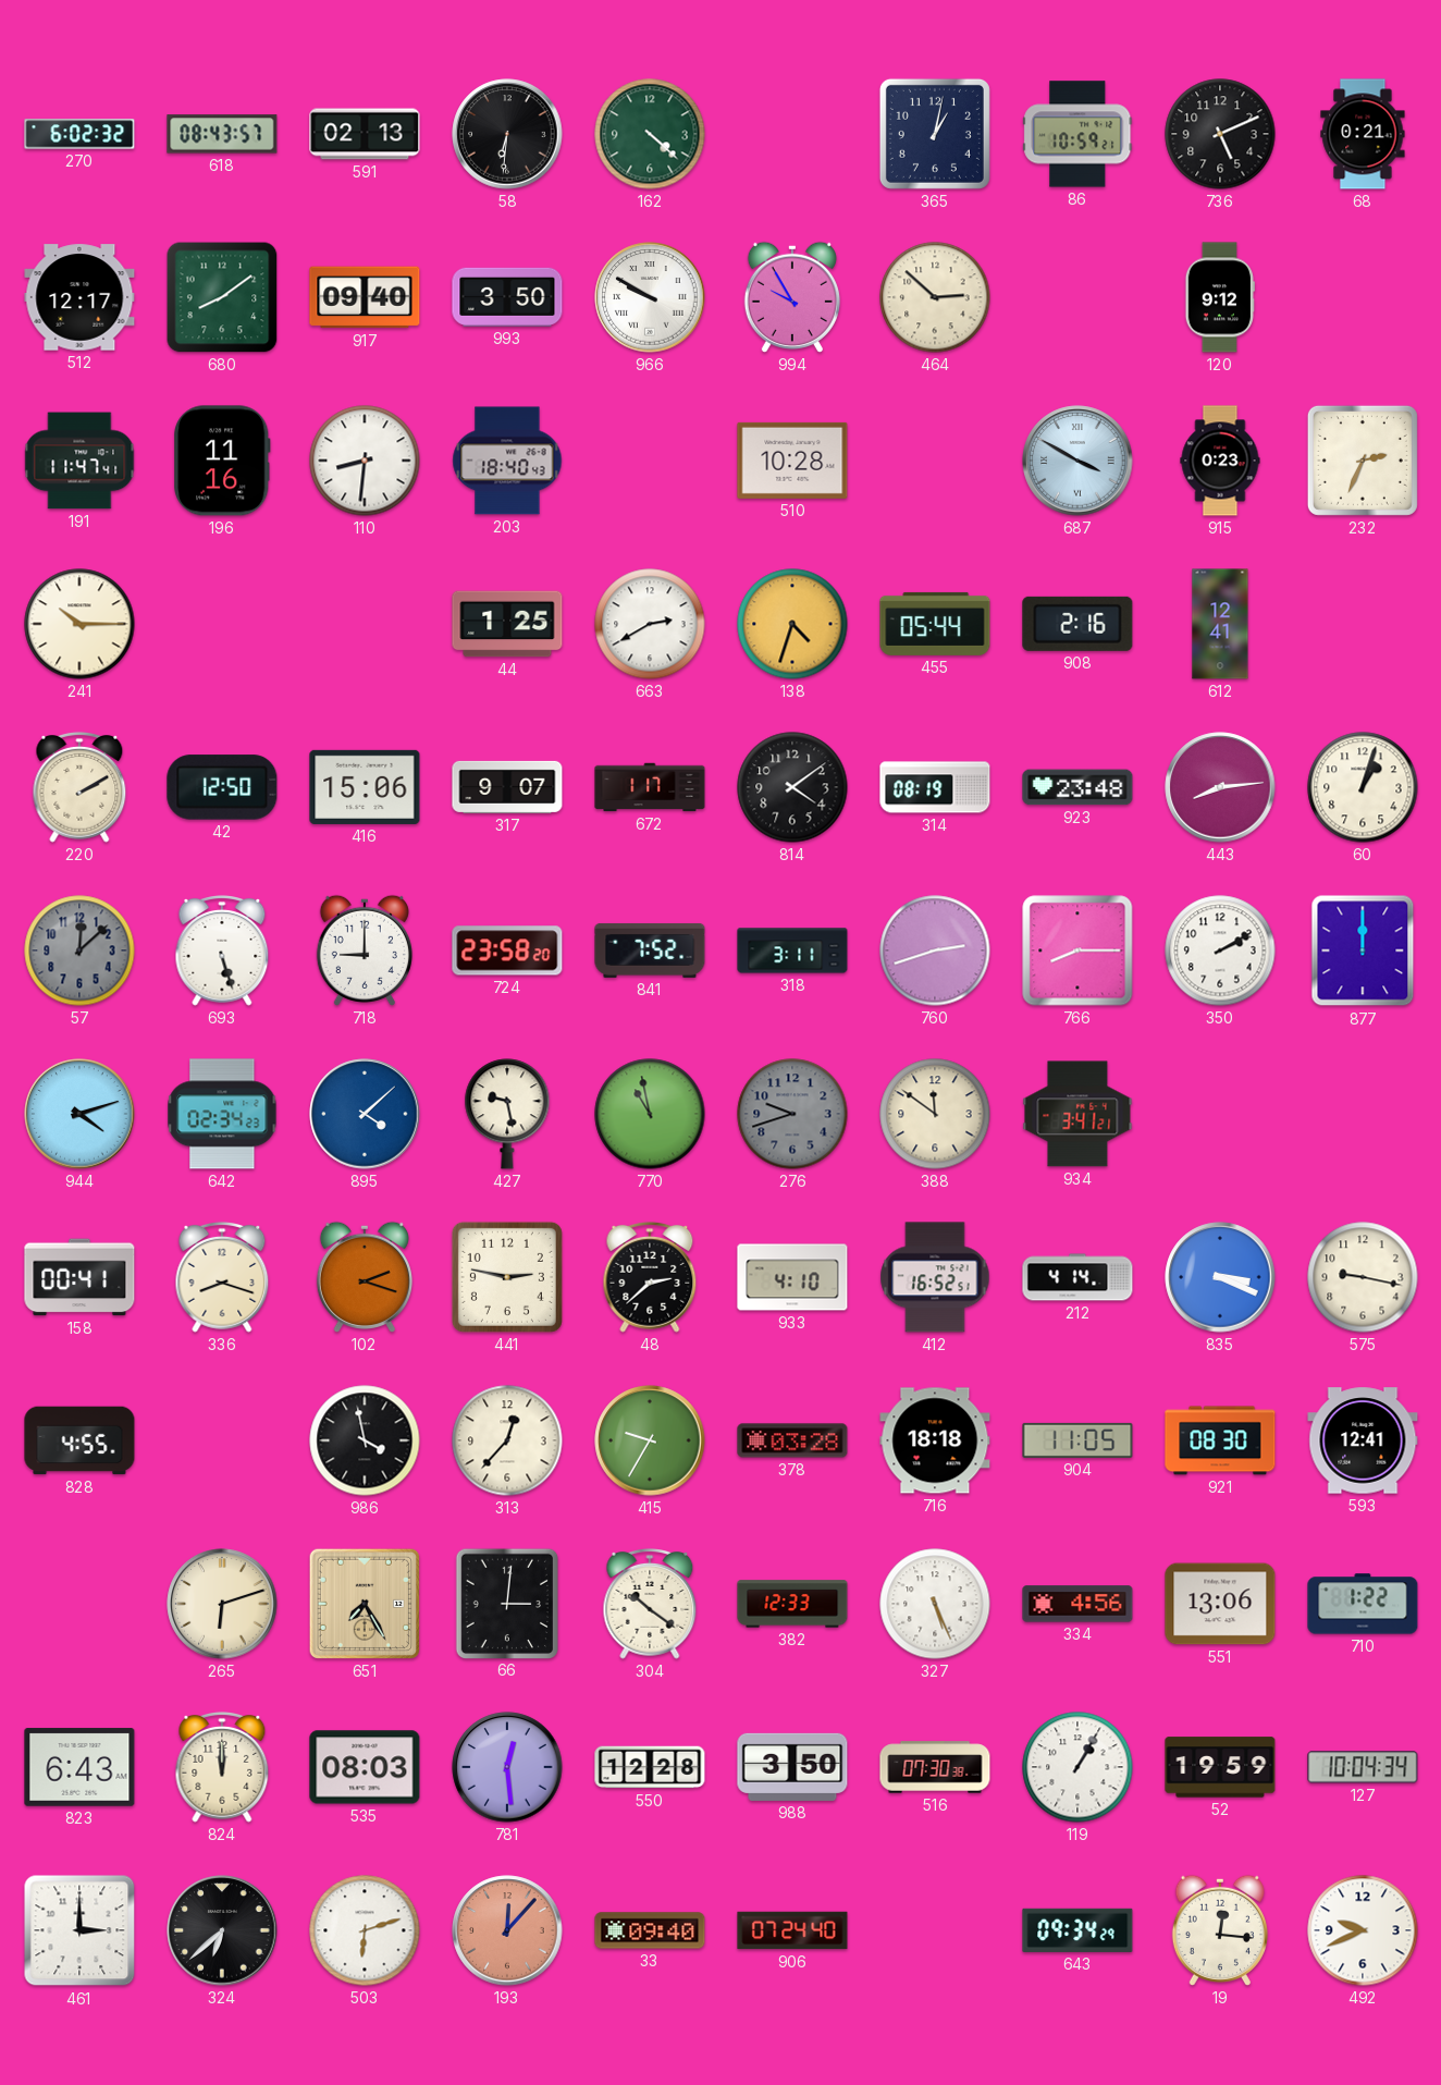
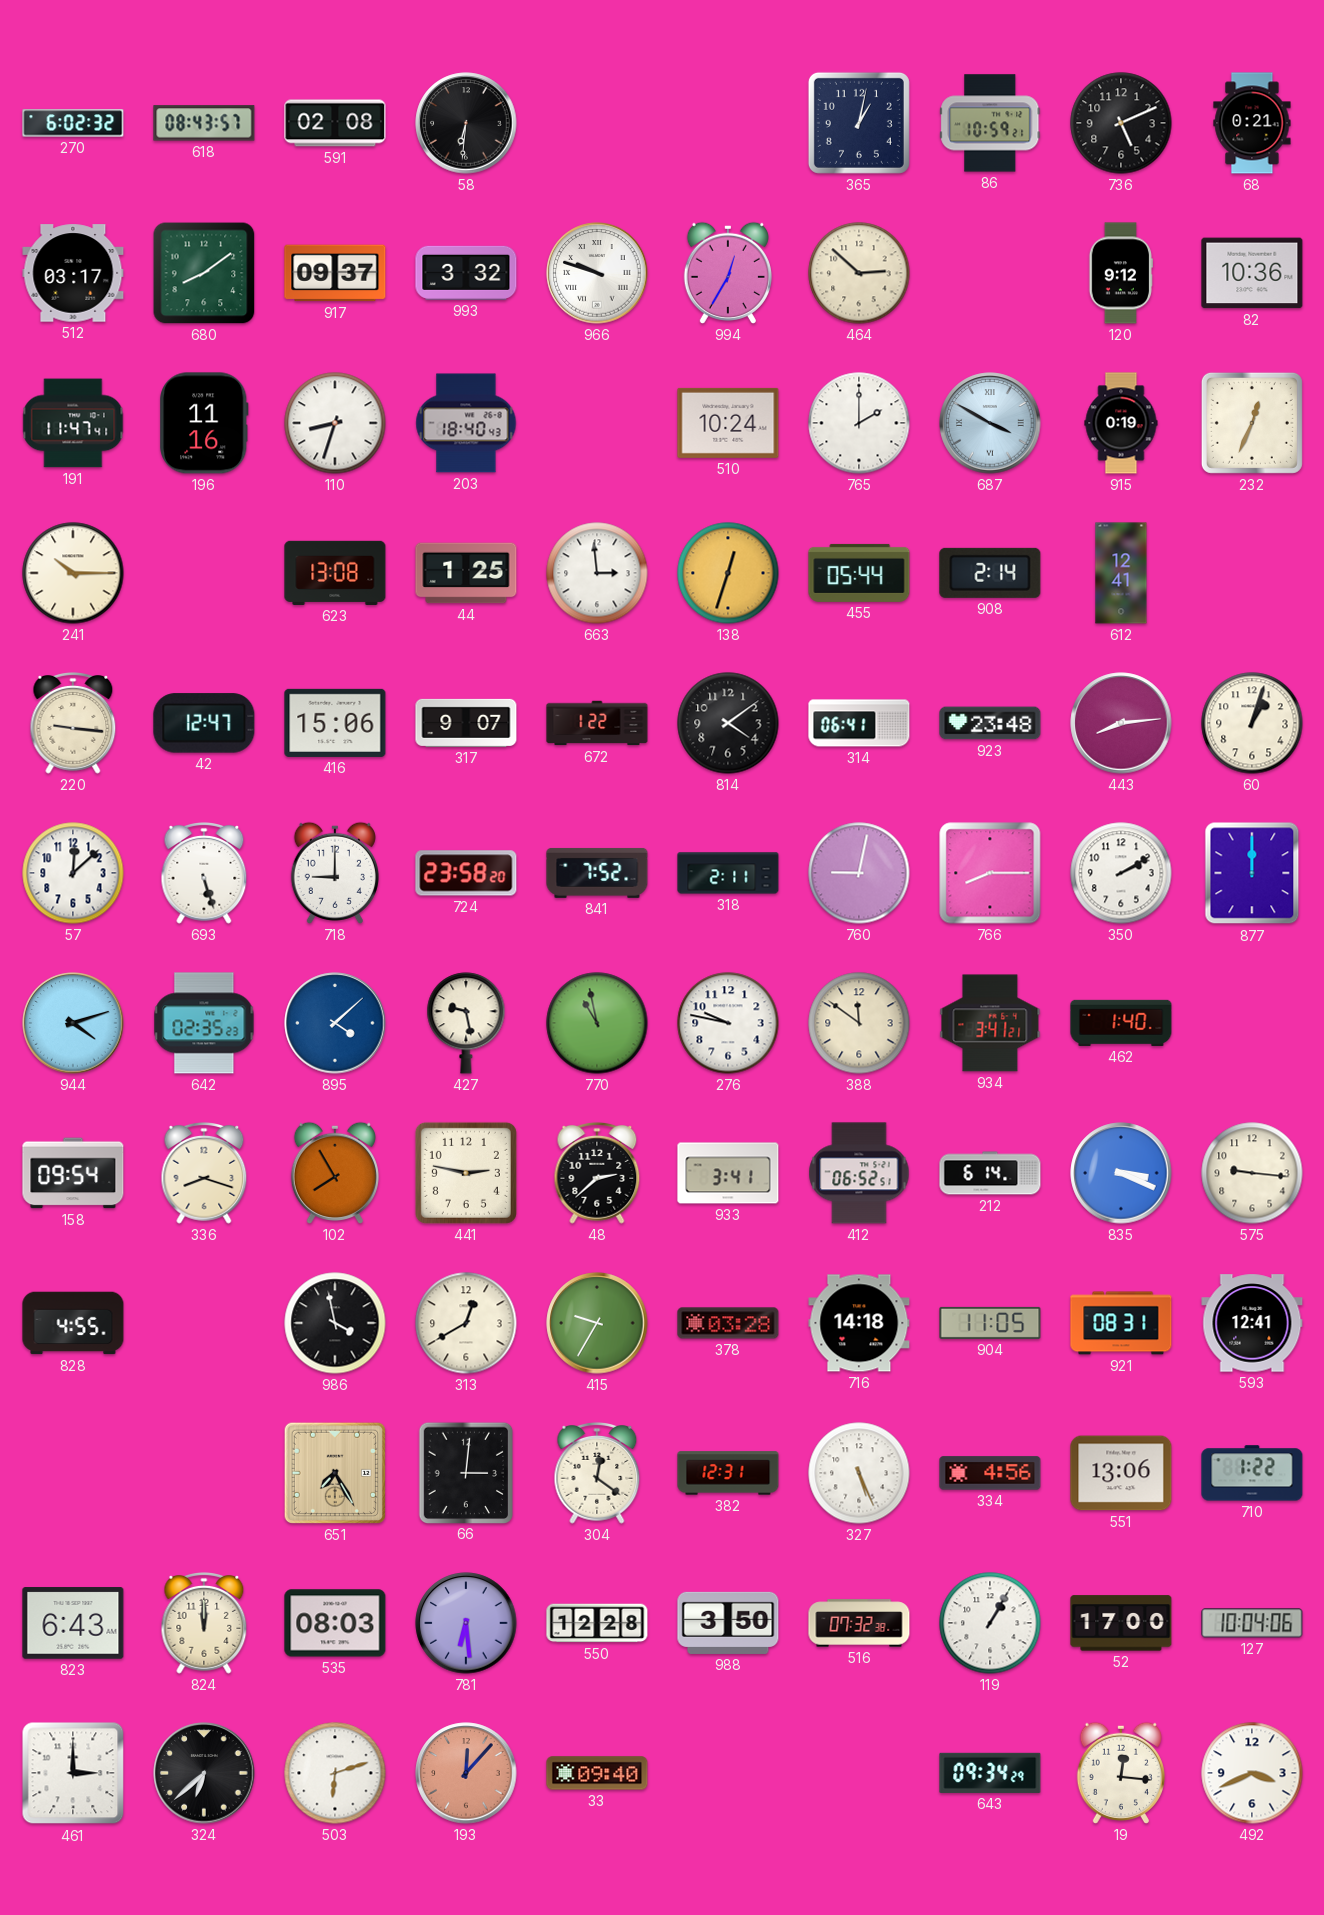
591: 02:13 -> 02:08
162: 4:22 -> none
512: 12:17 -> 03:17
917: 09:40 -> 09:37
993: 3:50 -> 3:32
966: 9:50 -> 9:48
994: 9:55 -> 12:35
82: none -> 10:36
110: 8:31 -> 8:33
510: 10:28 -> 10:24
765: none -> 2:00
915: 0:23 -> 0:19
232: 2:34 -> 12:34
623: none -> 13:08
663: 2:40 -> 2:59
138: 4:33 -> 12:33
908: 2:16 -> 2:14
220: 2:10 -> 9:16
42: 12:50 -> 12:47
672: 1:17 -> 1:22
314: 08:19 -> 06:41
57 dial: grey -> white
318: 3:11 -> 2:11
760: 2:42 -> 9:02
642: 02:34 -> 02:35
276: 9:42 -> 9:47
276 dial: grey -> white
462: none -> 1:40
158: 00:41 -> 09:54
102: 2:18 -> 7:55
933: 4:10 -> 3:41
412: 16:52 -> 06:52
212: 4:14 -> 6:14
575: 9:17 -> 9:16
313: 12:37 -> 12:40
716: 18:18 -> 14:18
921: 08:30 -> 08:31
265: 6:12 -> none
304: 10:21 -> 12:21
382: 12:33 -> 12:31
781: 12:29 -> 6:29
516: 07:30 -> 07:32
52: 19:59 -> 17:00
127: 10:04:34 -> 10:04:06
906: 07:24 -> none
492: 9:41 -> 3:41
